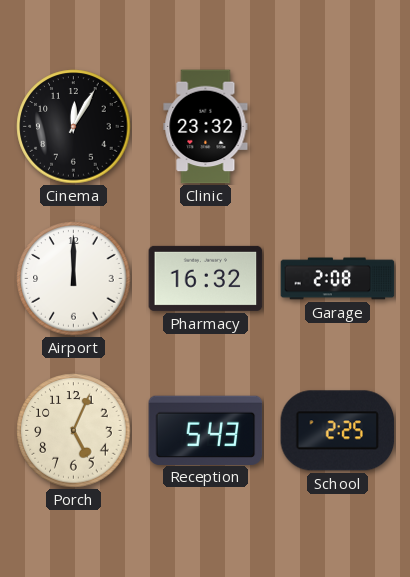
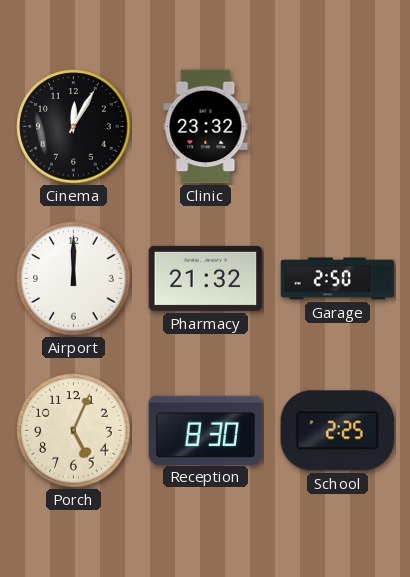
Pharmacy: 16:32 -> 21:32
Garage: 2:08 -> 2:50
Reception: 5:43 -> 8:30
